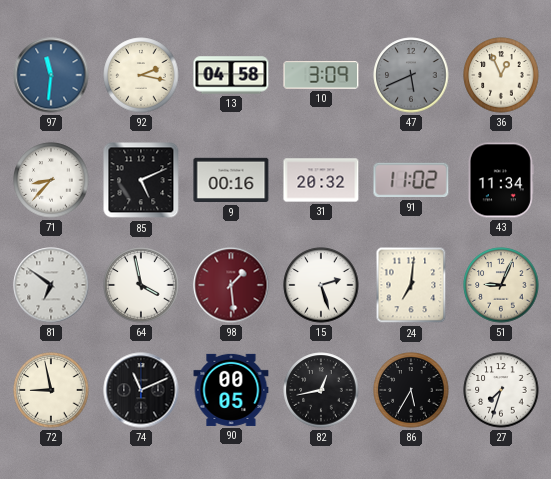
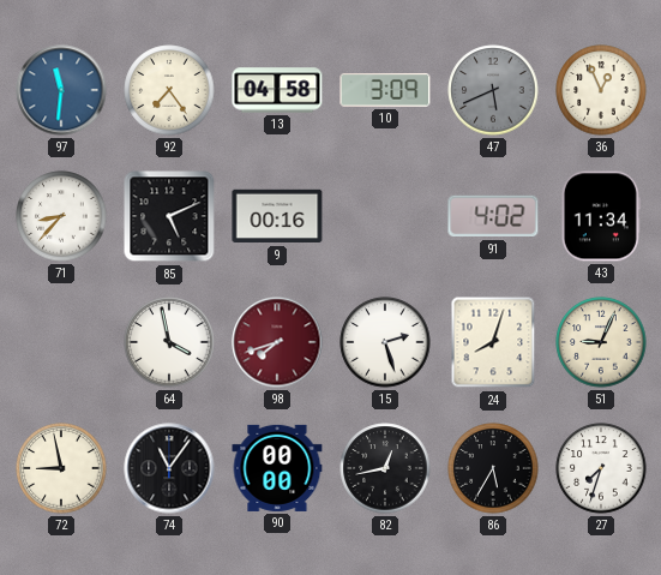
92: 2:17 -> 7:24
31: 20:32 -> none
91: 11:02 -> 4:02
81: 6:51 -> none
98: 1:29 -> 7:42
24: 7:01 -> 8:03
74: 11:11 -> 11:06
90: 00:05 -> 00:00
